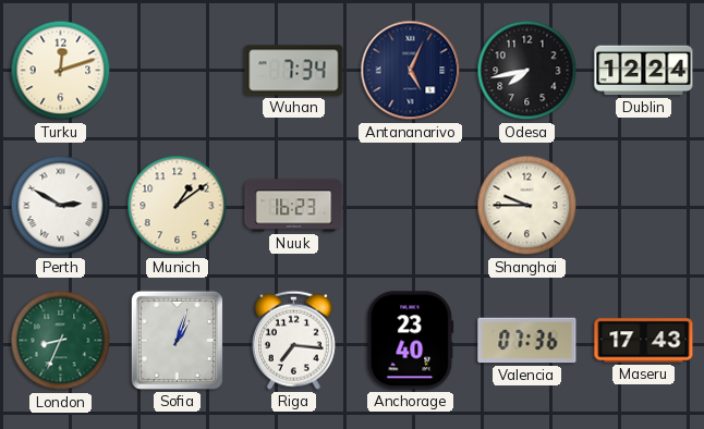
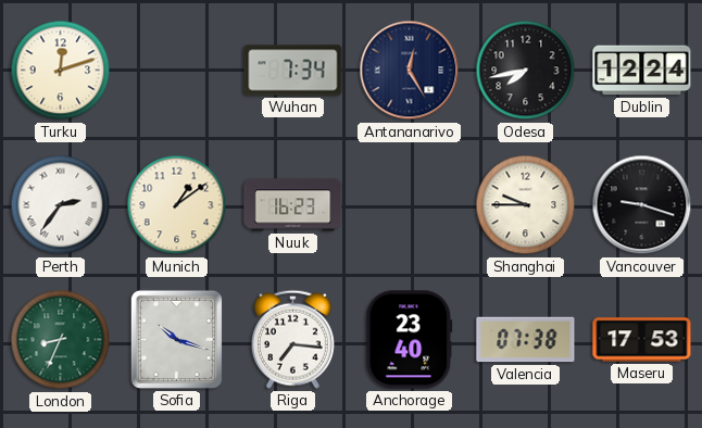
Antananarivo: 5:04 -> 12:25
Perth: 2:50 -> 2:36
Vancouver: none -> 9:18
Sofia: 1:03 -> 10:18
Valencia: 07:36 -> 07:38
Maseru: 17:43 -> 17:53
